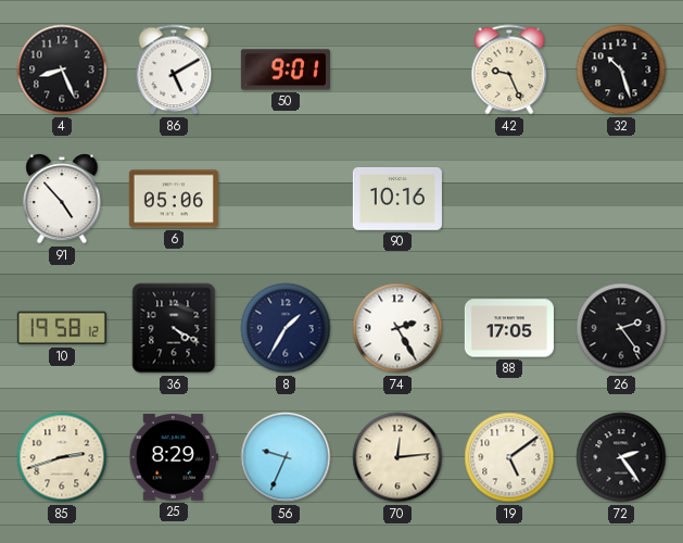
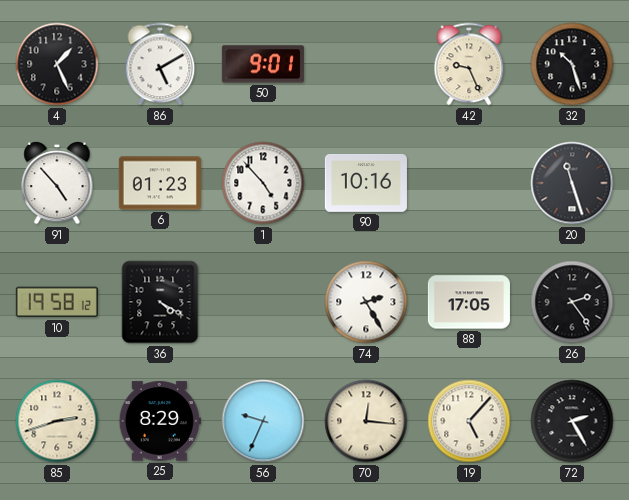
4: 8:26 -> 1:26
6: 05:06 -> 01:23
1: none -> 4:53
20: none -> 11:27
8: 1:35 -> none
70: 12:14 -> 12:16
19: 5:09 -> 5:07
72: 2:24 -> 2:25
